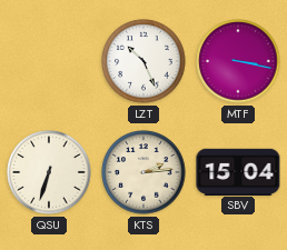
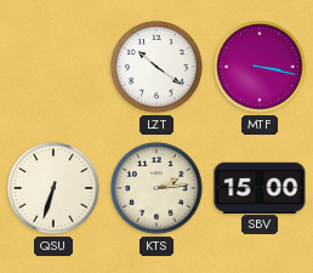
LZT: 10:26 -> 10:21
SBV: 15:04 -> 15:00
